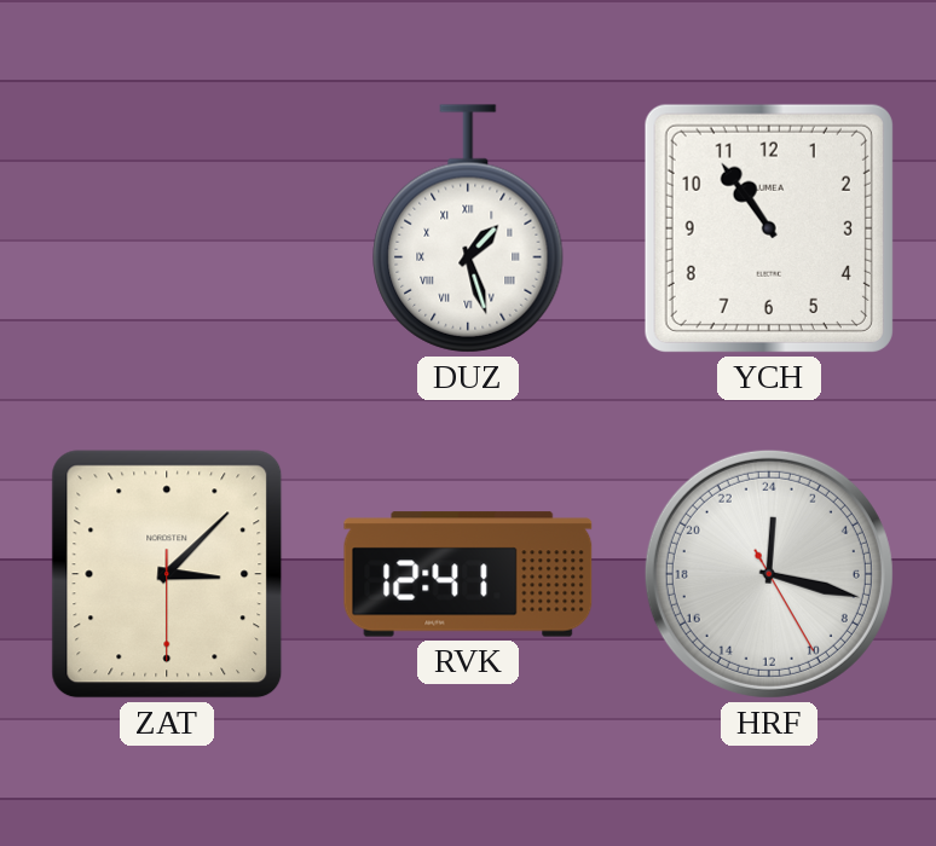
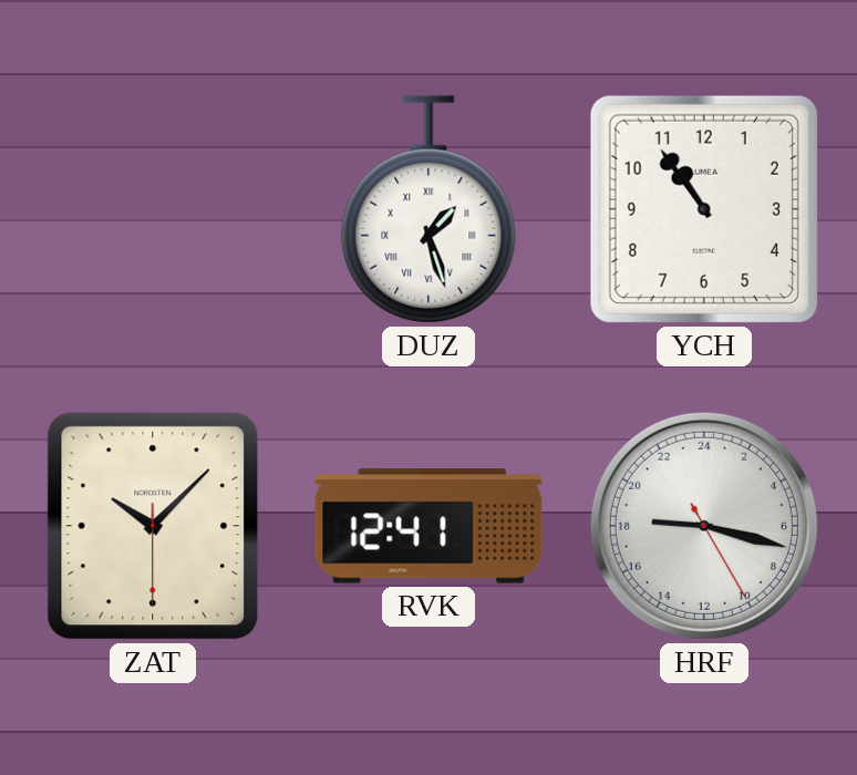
ZAT: 3:07 -> 10:07
HRF: 0:17 -> 18:17
